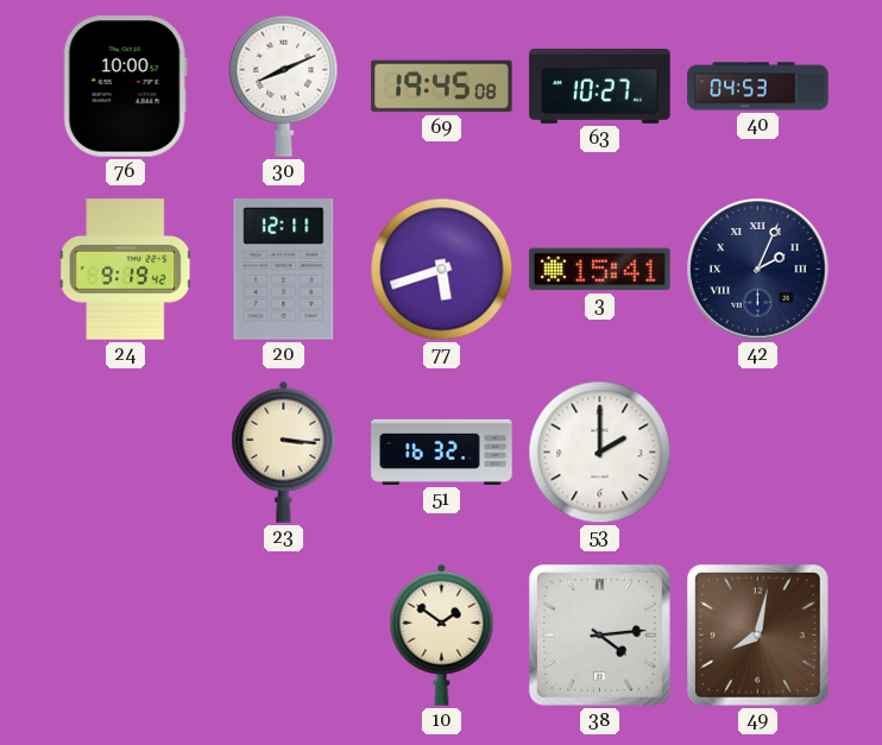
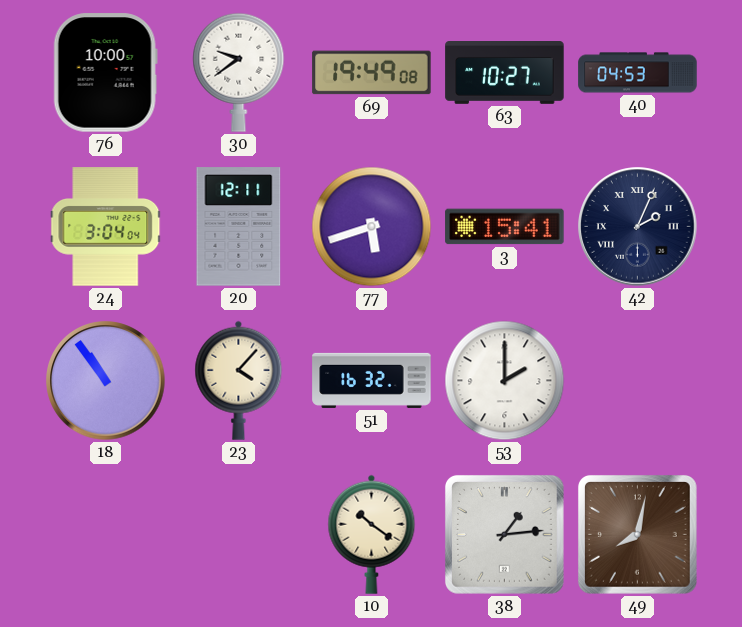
30: 8:11 -> 9:39
69: 19:45 -> 19:49
24: 9:19 -> 3:04
18: none -> 10:54
23: 3:16 -> 4:07
10: 1:51 -> 10:21
38: 4:14 -> 1:14
